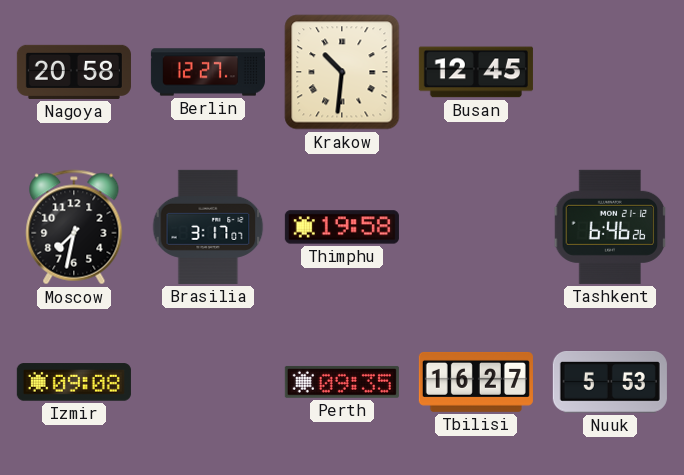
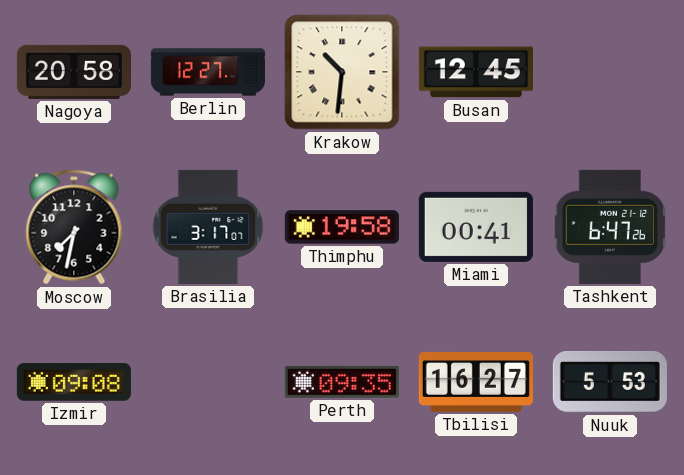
Miami: none -> 00:41
Tashkent: 6:46 -> 6:47
